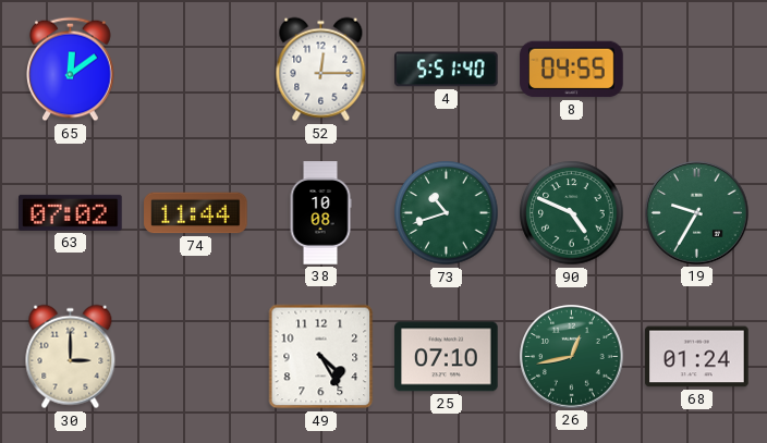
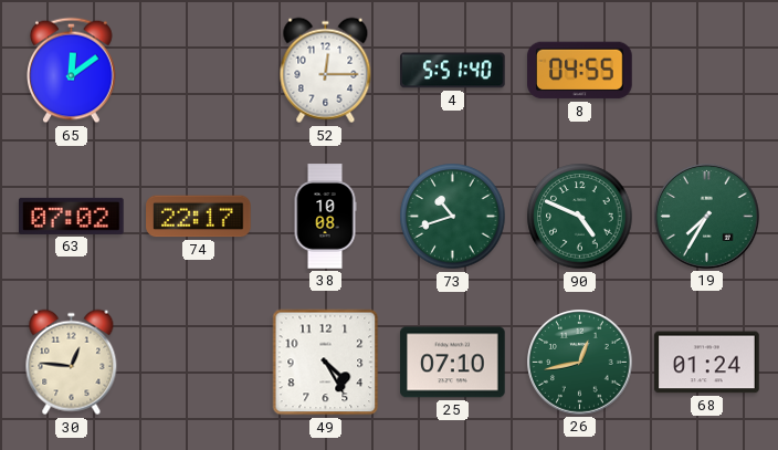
74: 11:44 -> 22:17
19: 9:35 -> 7:35
30: 3:00 -> 12:46
